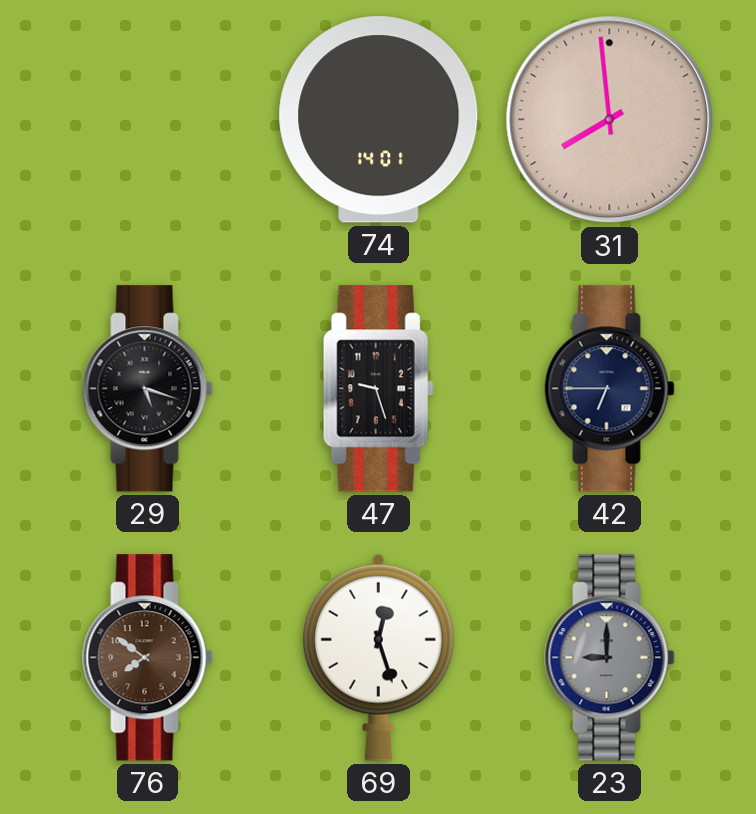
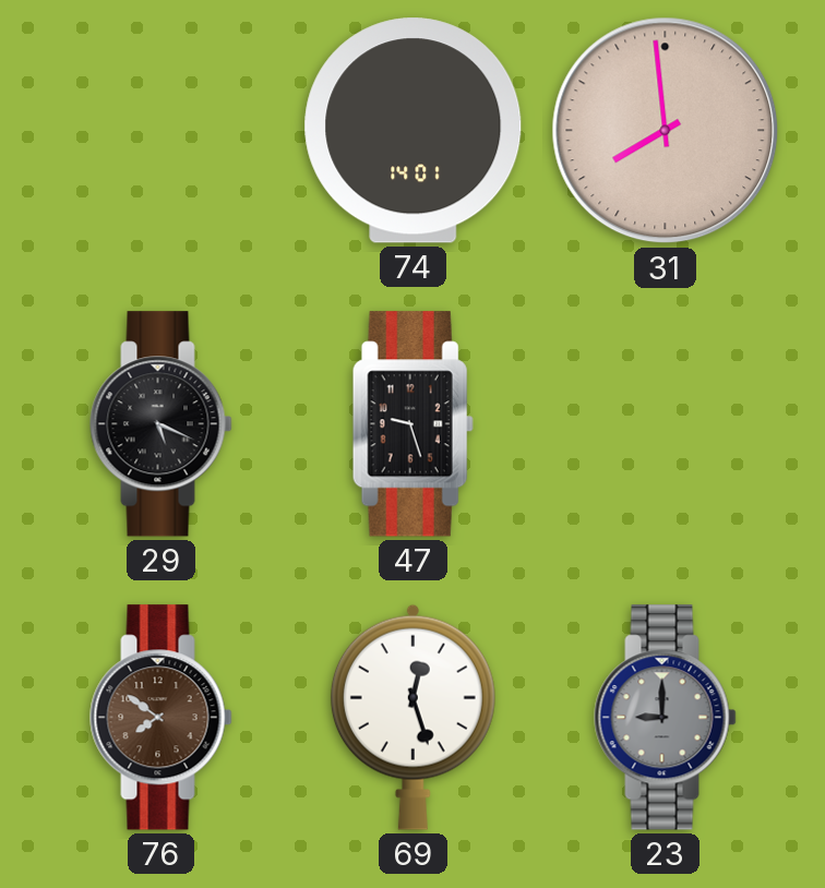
29: 5:18 -> 5:19
42: 6:45 -> none
